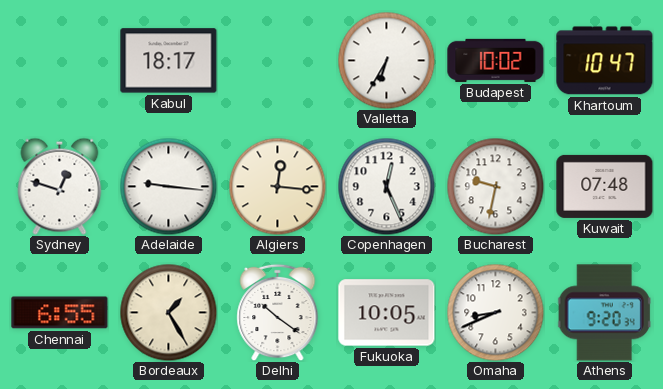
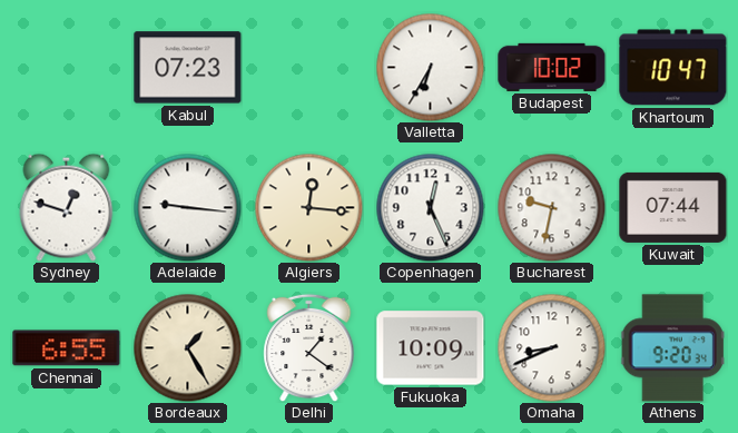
Kabul: 18:17 -> 07:23
Kuwait: 07:48 -> 07:44
Delhi: 10:21 -> 1:21
Fukuoka: 10:05 -> 10:09
